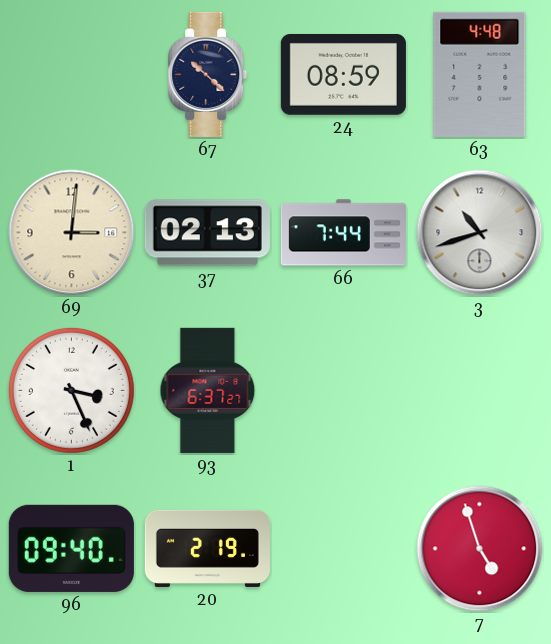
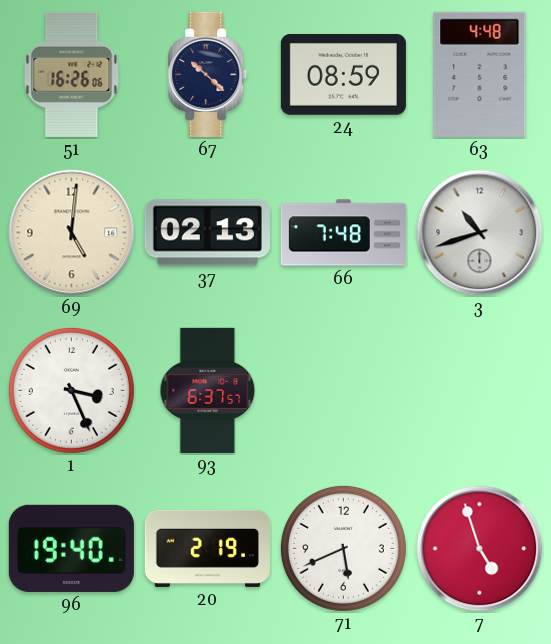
51: none -> 16:26
69: 3:01 -> 5:01
66: 7:44 -> 7:48
93: 6:37:27 -> 6:37:57
96: 09:40 -> 19:40
71: none -> 5:41
